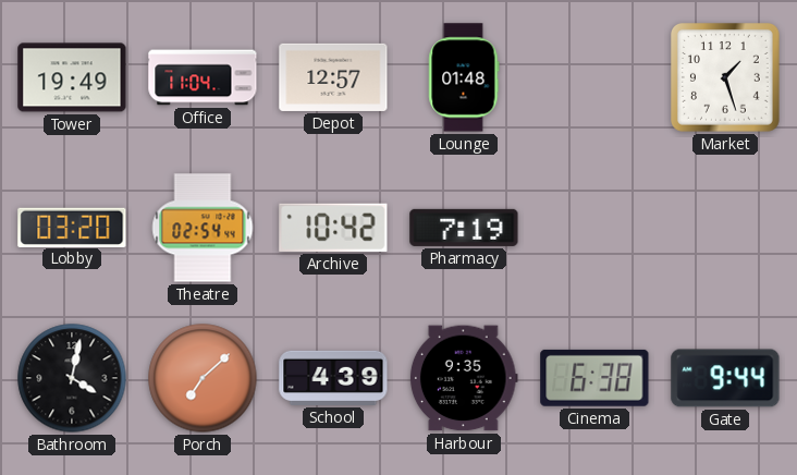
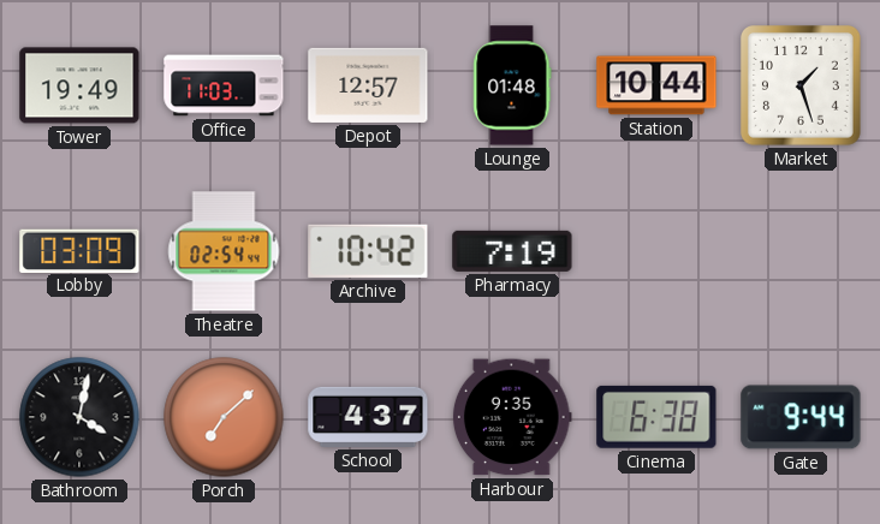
Office: 11:04 -> 11:03
Station: none -> 10:44
Lobby: 03:20 -> 03:09
School: 4:39 -> 4:37
